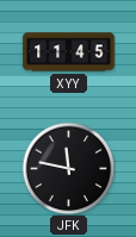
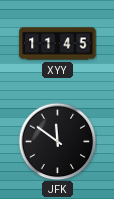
JFK: 11:47 -> 11:51
